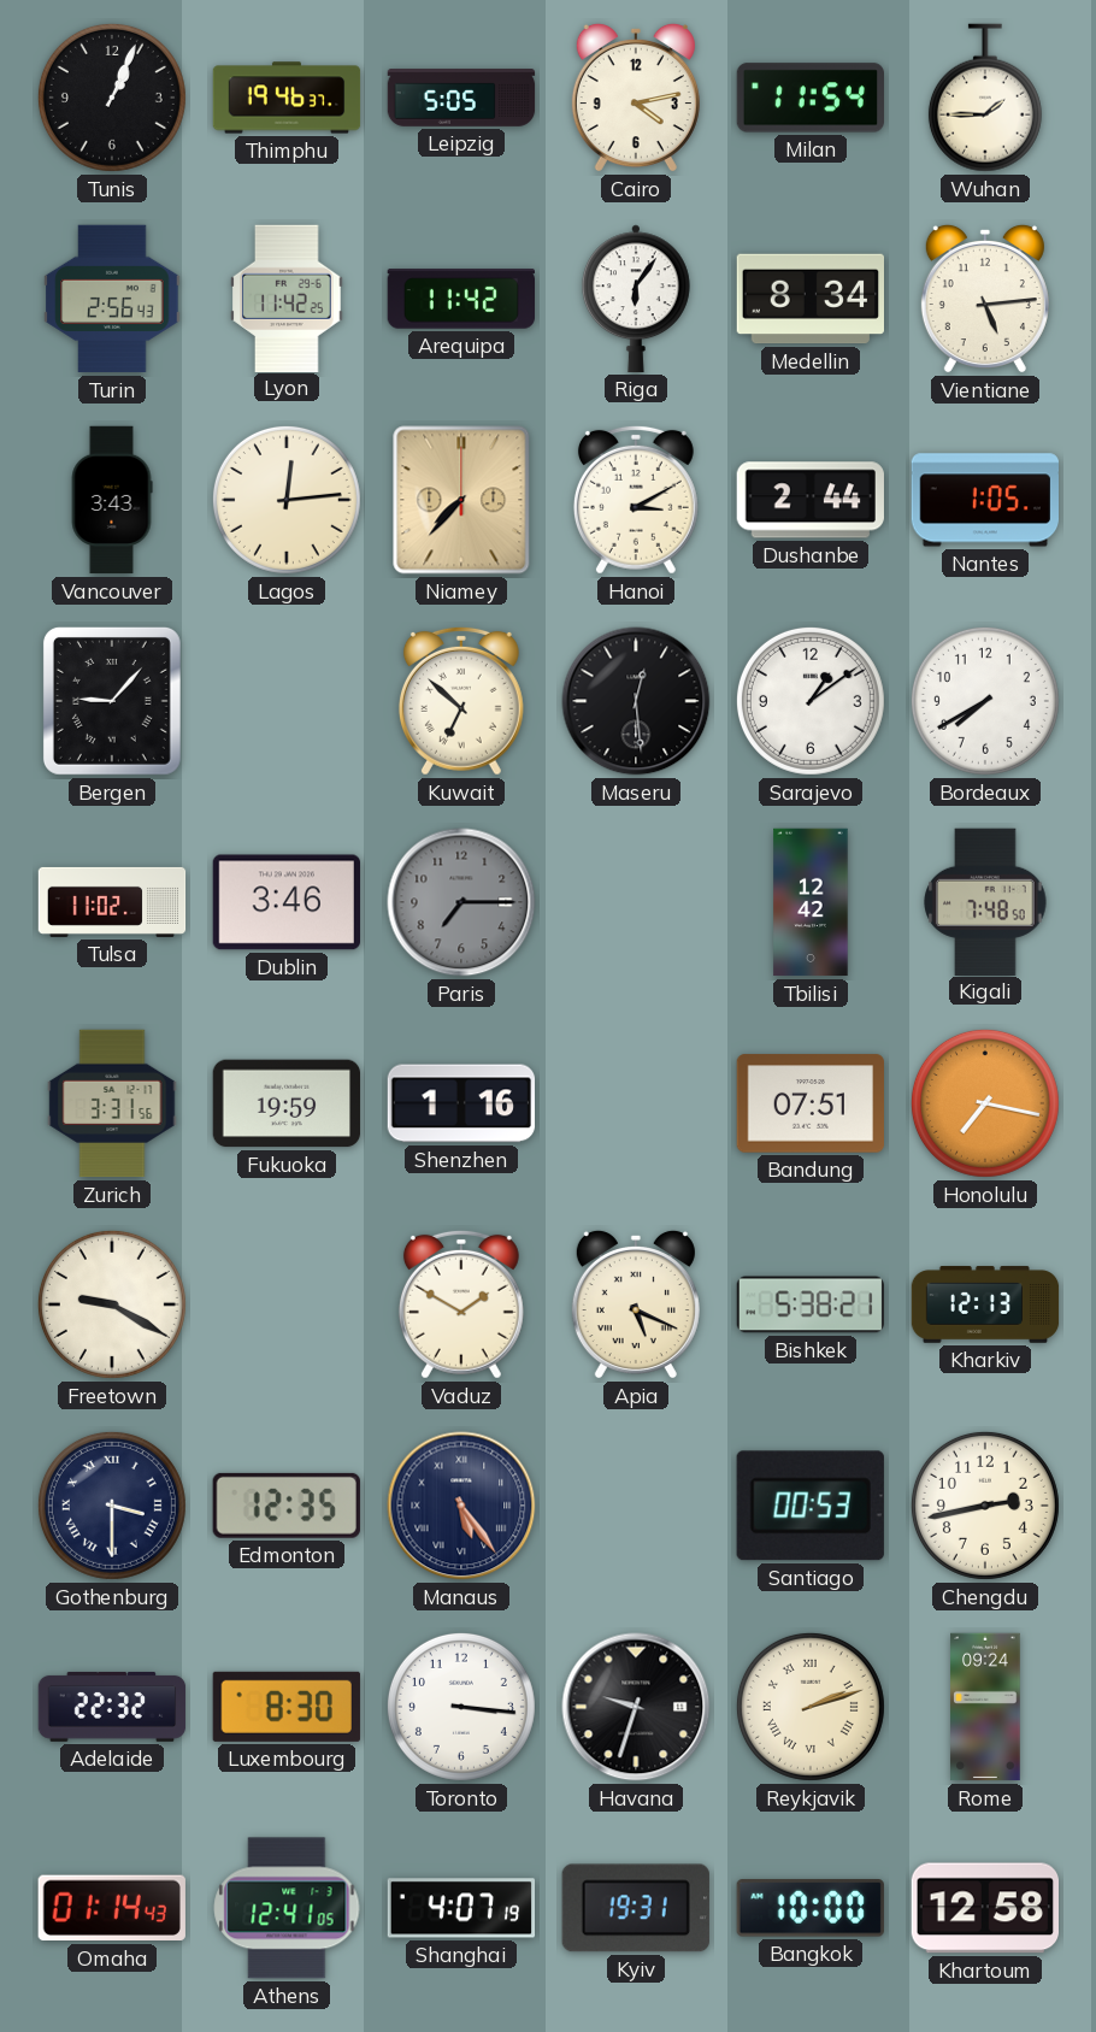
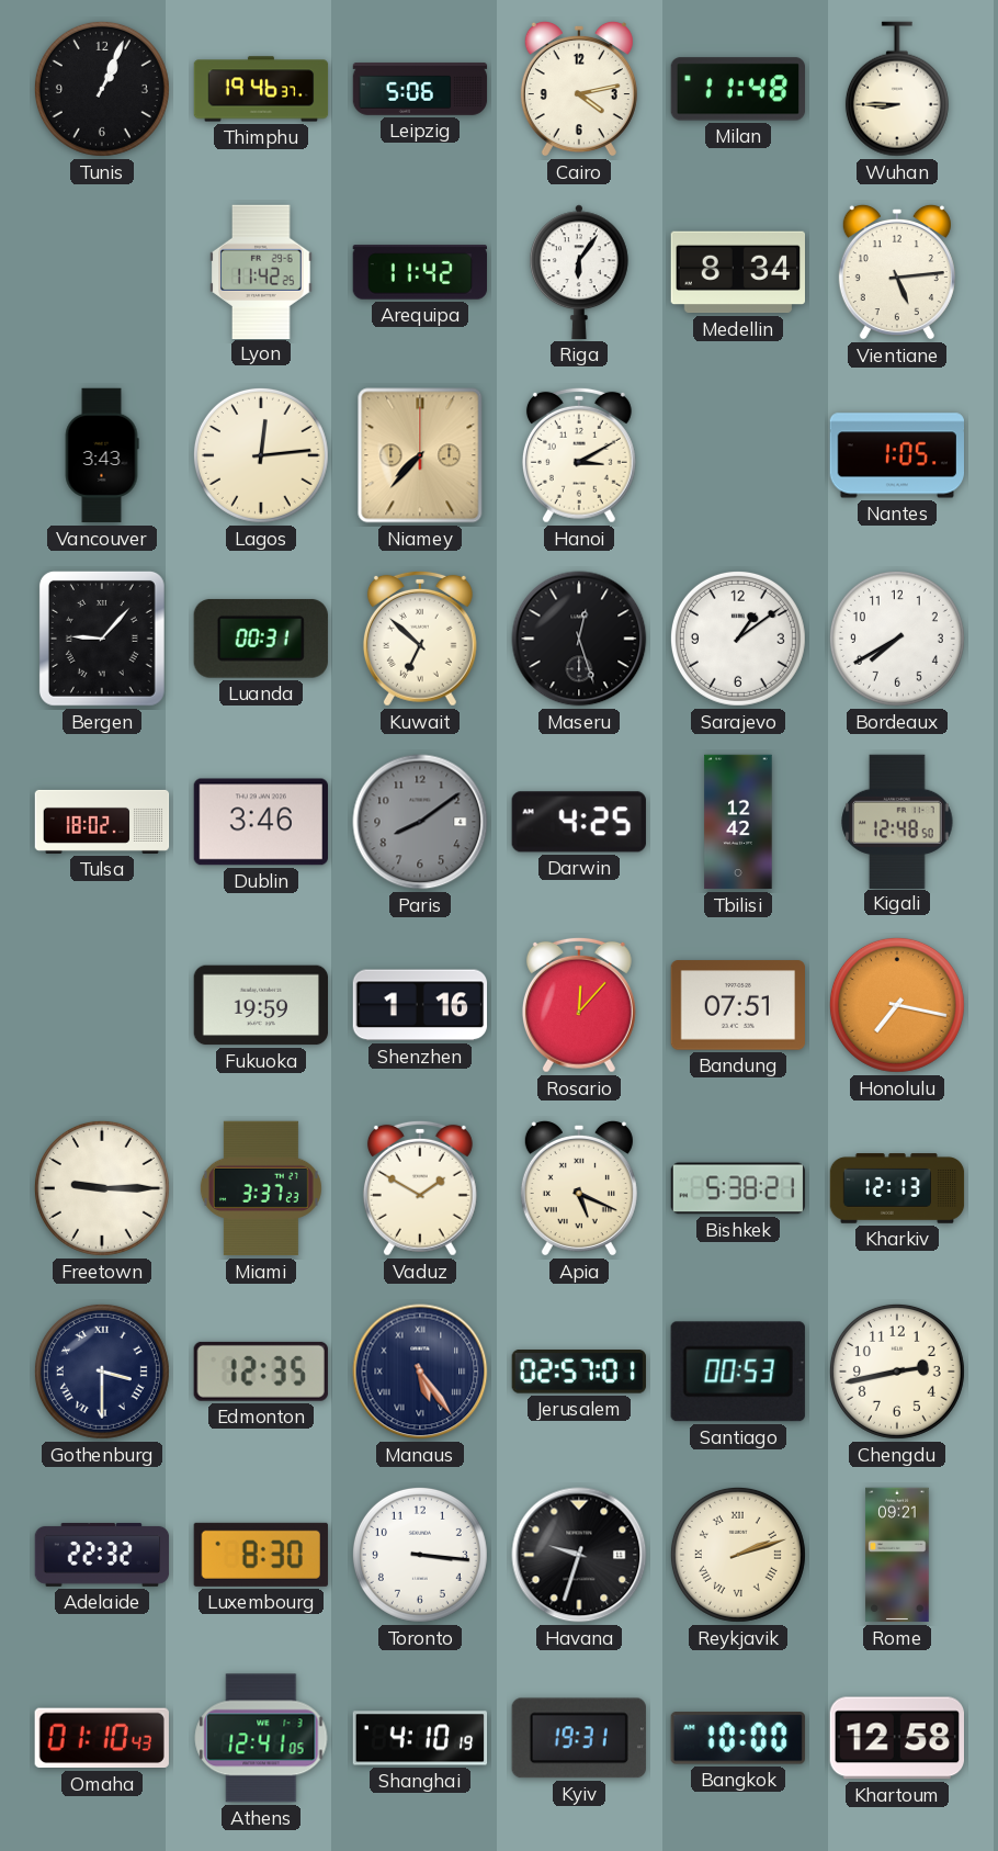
Leipzig: 5:05 -> 5:06
Milan: 11:54 -> 11:48
Wuhan: 1:45 -> 8:45
Turin: 2:56 -> none
Dushanbe: 2:44 -> none
Luanda: none -> 00:31
Maseru: 12:29 -> 12:27
Tulsa: 11:02 -> 18:02
Paris: 7:15 -> 8:09
Darwin: none -> 4:25
Kigali: 7:48 -> 12:48
Zurich: 3:31 -> none
Rosario: none -> 12:07
Freetown: 9:20 -> 9:15
Miami: none -> 3:37
Jerusalem: none -> 02:57
Rome: 09:24 -> 09:21
Omaha: 01:14 -> 01:10
Shanghai: 4:07 -> 4:10
